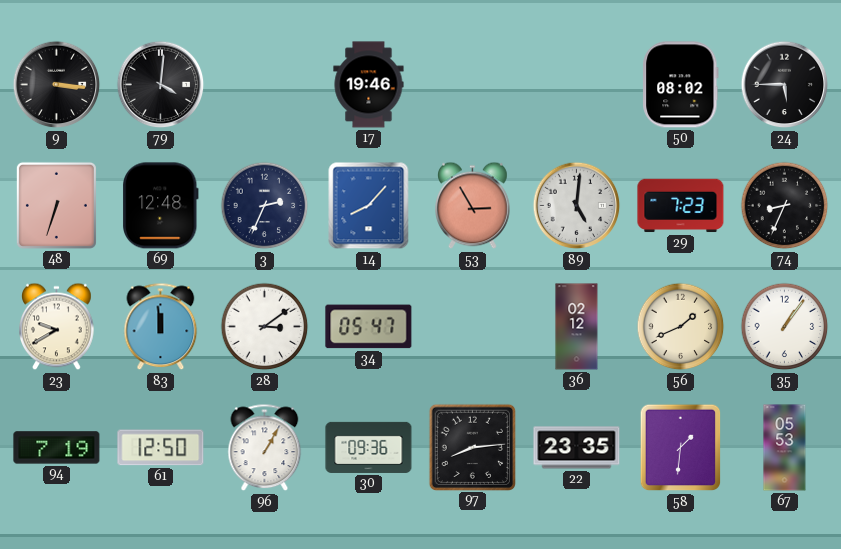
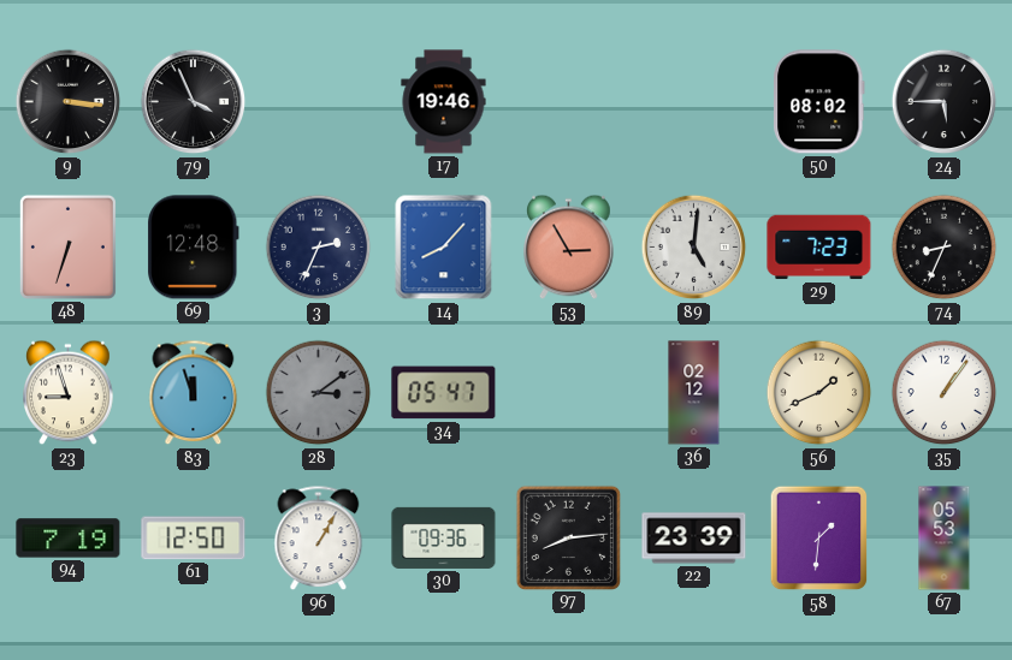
79: 4:01 -> 3:56
23: 9:40 -> 8:57
83: 11:59 -> 11:57
28 dial: white -> grey
22: 23:35 -> 23:39
